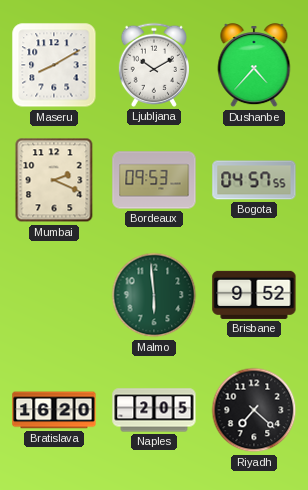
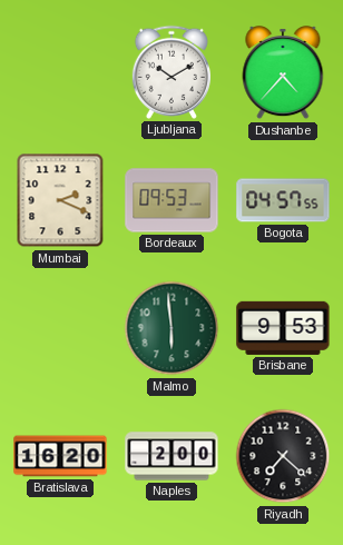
Maseru: 8:10 -> none
Brisbane: 9:52 -> 9:53
Naples: 2:05 -> 2:00
